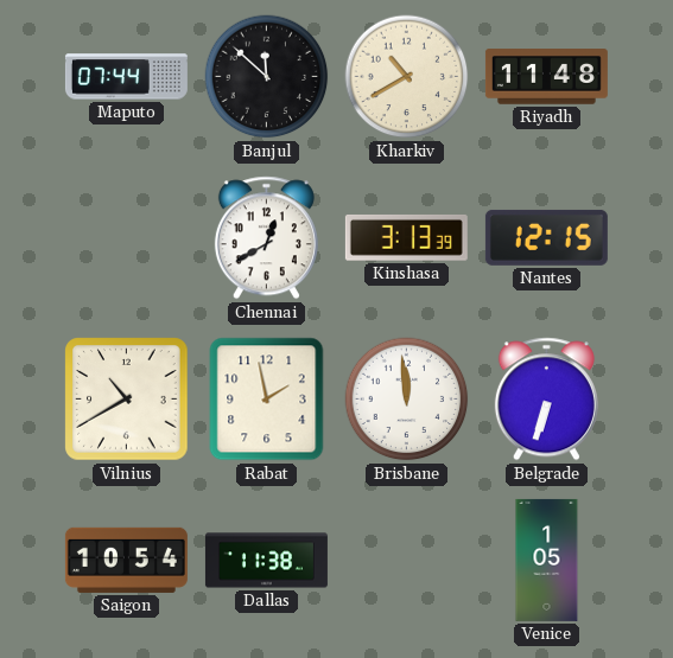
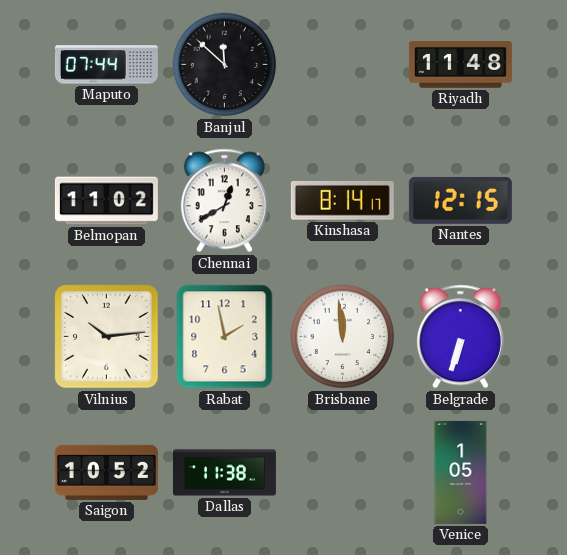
Kharkiv: 10:40 -> none
Belmopan: none -> 11:02
Kinshasa: 3:13 -> 8:14
Vilnius: 10:40 -> 10:14
Saigon: 10:54 -> 10:52
